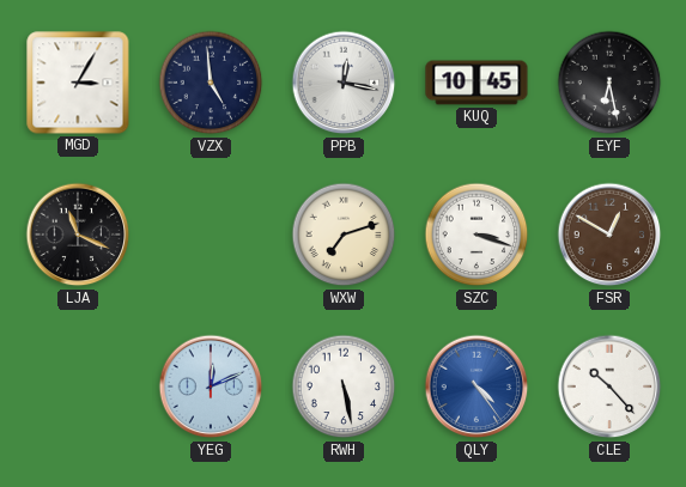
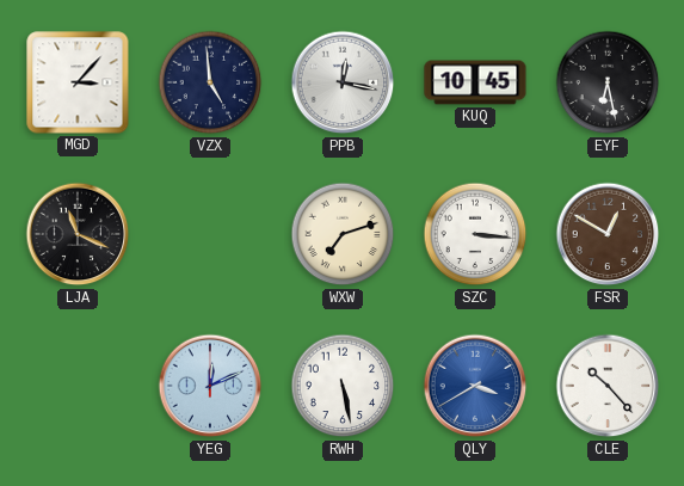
MGD: 3:05 -> 3:07
SZC: 3:18 -> 3:16
QLY: 4:24 -> 3:40
